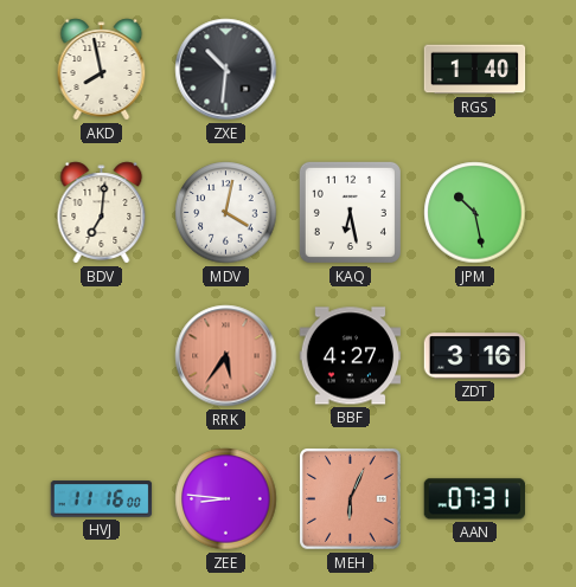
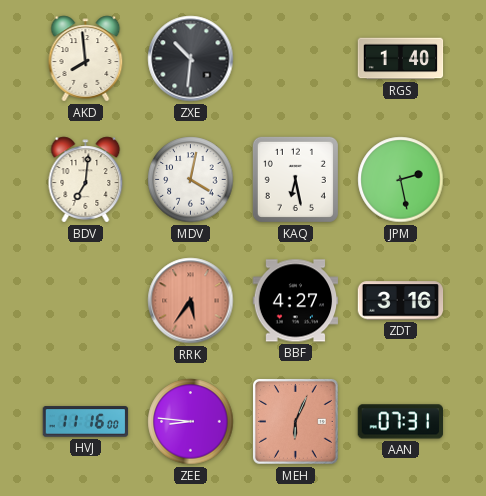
AKD: 7:58 -> 7:59
JPM: 10:28 -> 2:28
